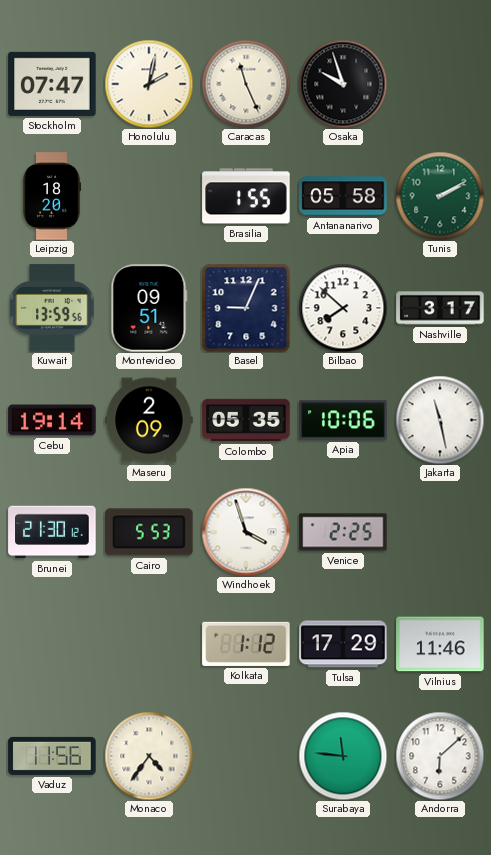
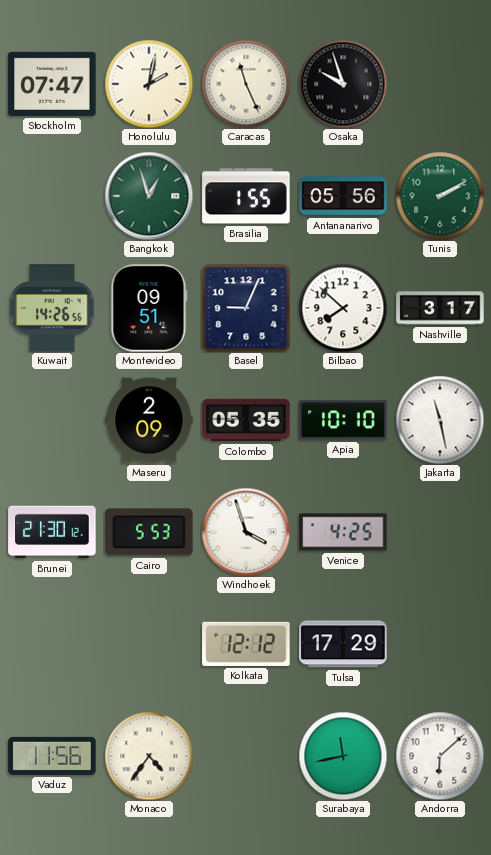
Leipzig: 18:20 -> none
Bangkok: none -> 12:57
Antananarivo: 05:58 -> 05:56
Kuwait: 13:59 -> 14:26
Cebu: 19:14 -> none
Apia: 10:06 -> 10:10
Venice: 2:25 -> 4:25
Kolkata: 1:12 -> 12:12
Vilnius: 11:46 -> none
Surabaya: 11:46 -> 11:43
